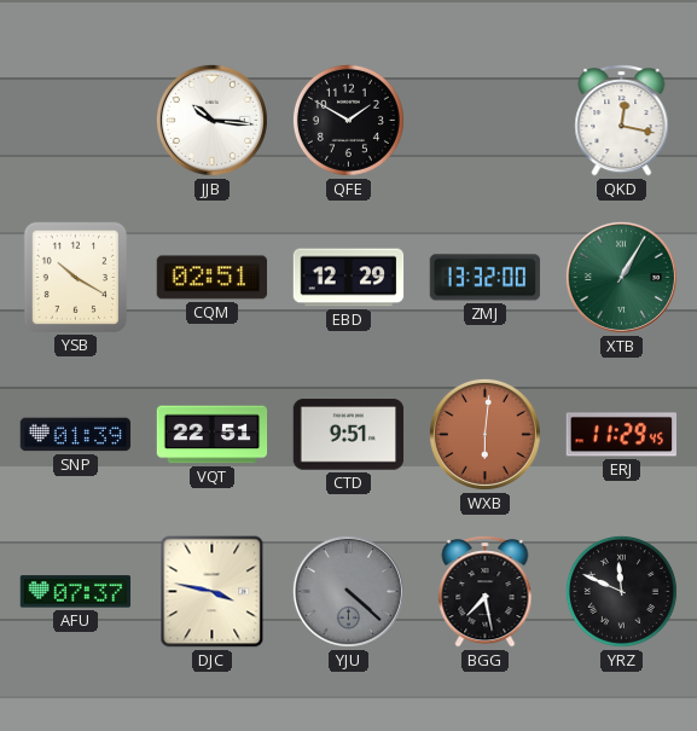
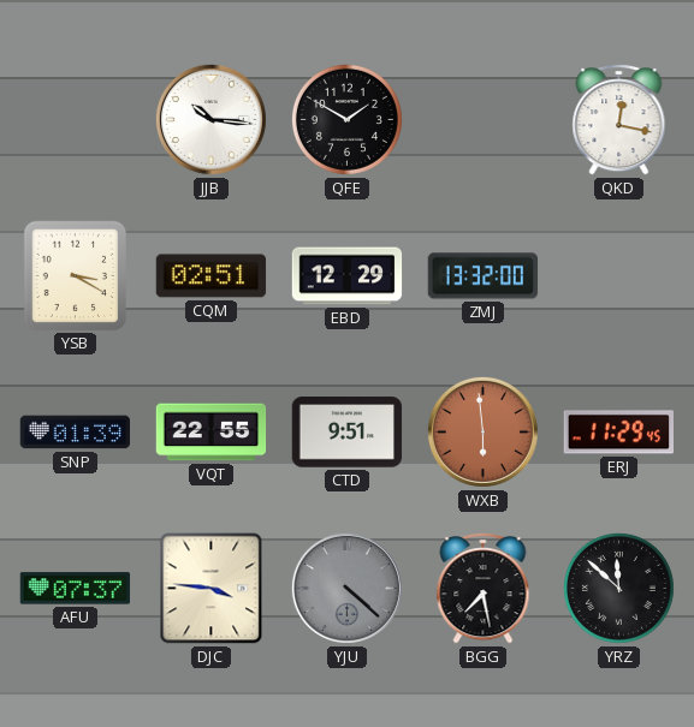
YSB: 10:20 -> 3:20
XTB: 1:05 -> none
VQT: 22:51 -> 22:55
WXB: 6:01 -> 5:59
DJC: 3:47 -> 3:46
YRZ: 11:49 -> 11:52
